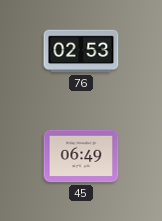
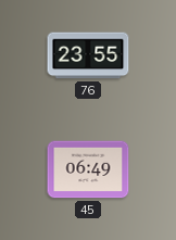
76: 02:53 -> 23:55
